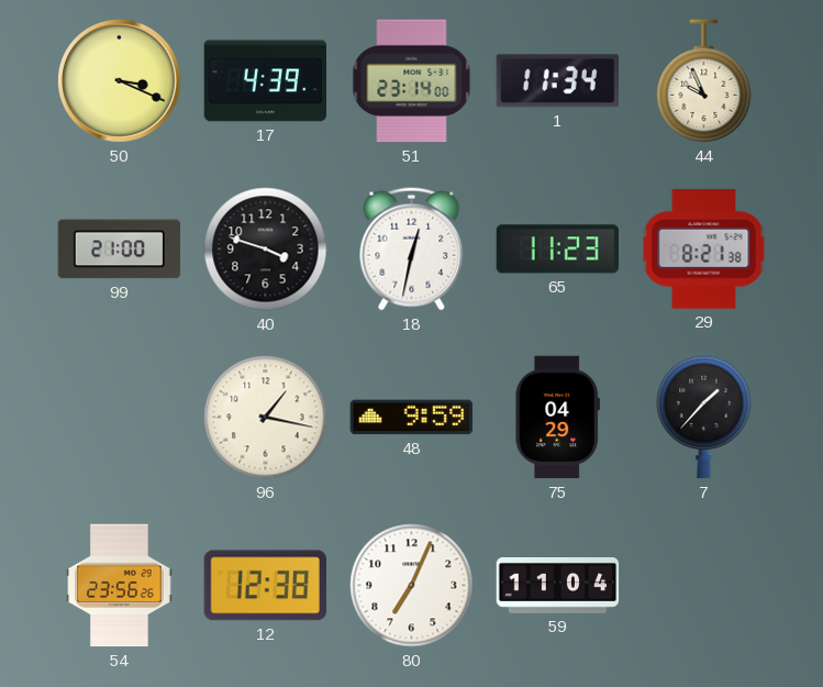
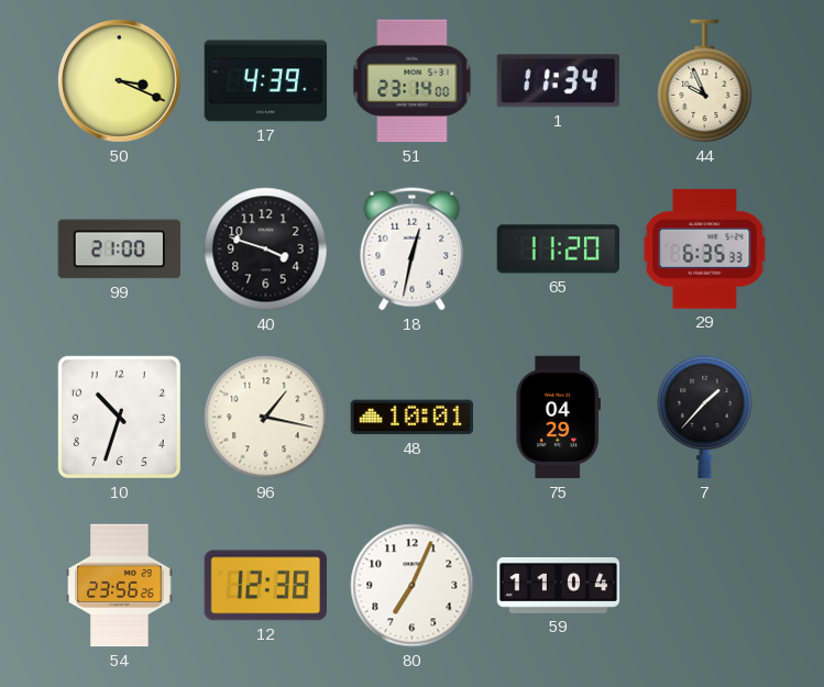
65: 11:23 -> 11:20
29: 8:21 -> 6:35
10: none -> 10:33
48: 9:59 -> 10:01
